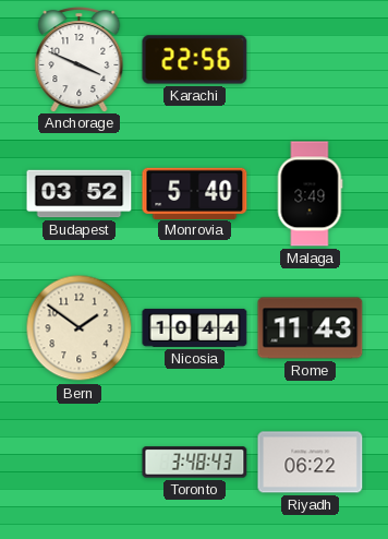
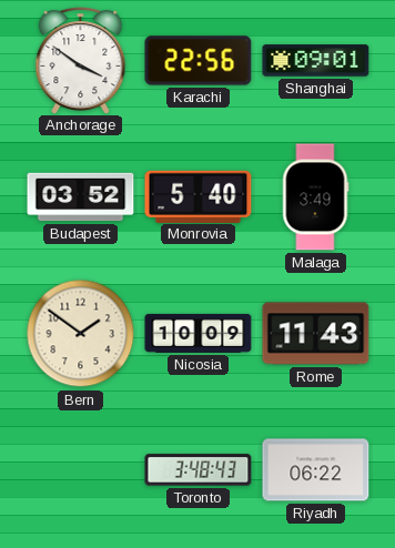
Anchorage: 3:49 -> 3:51
Shanghai: none -> 09:01
Nicosia: 10:44 -> 10:09
